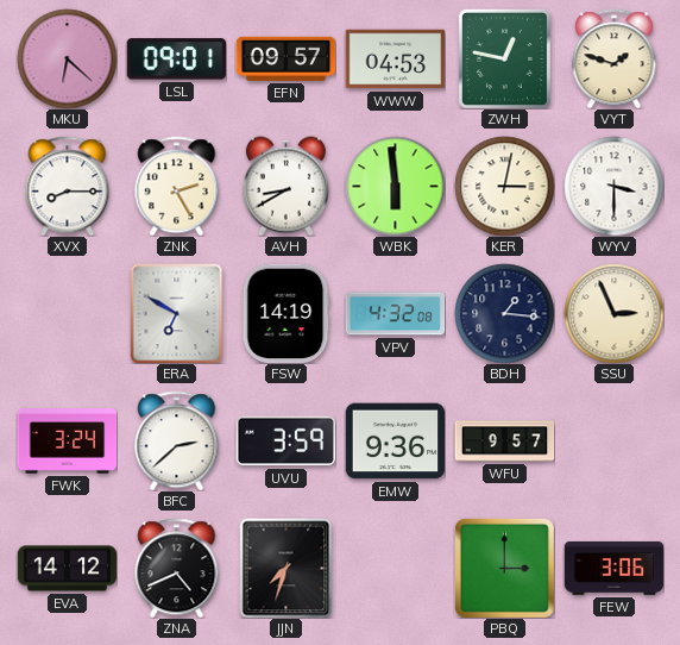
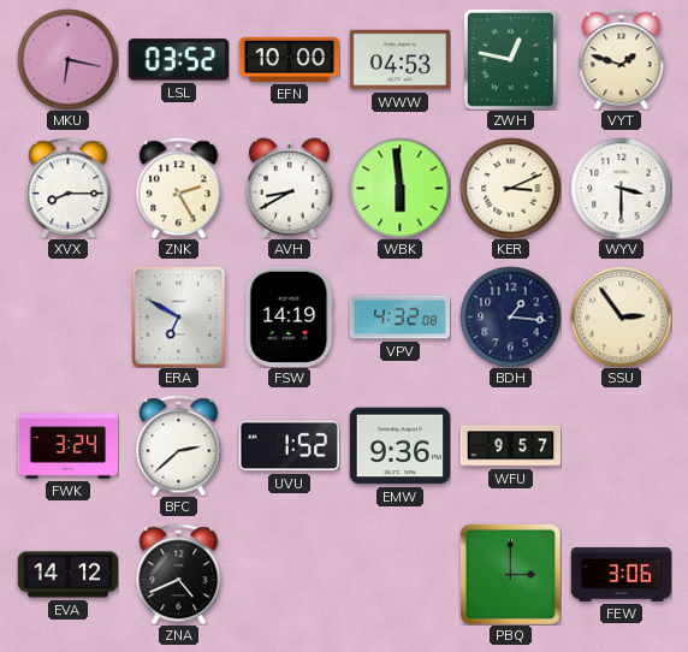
MKU: 6:22 -> 6:17
LSL: 09:01 -> 03:52
EFN: 09:57 -> 10:00
KER: 3:02 -> 3:11
SSU: 2:56 -> 2:54
UVU: 3:59 -> 1:52
JJN: 7:33 -> none
